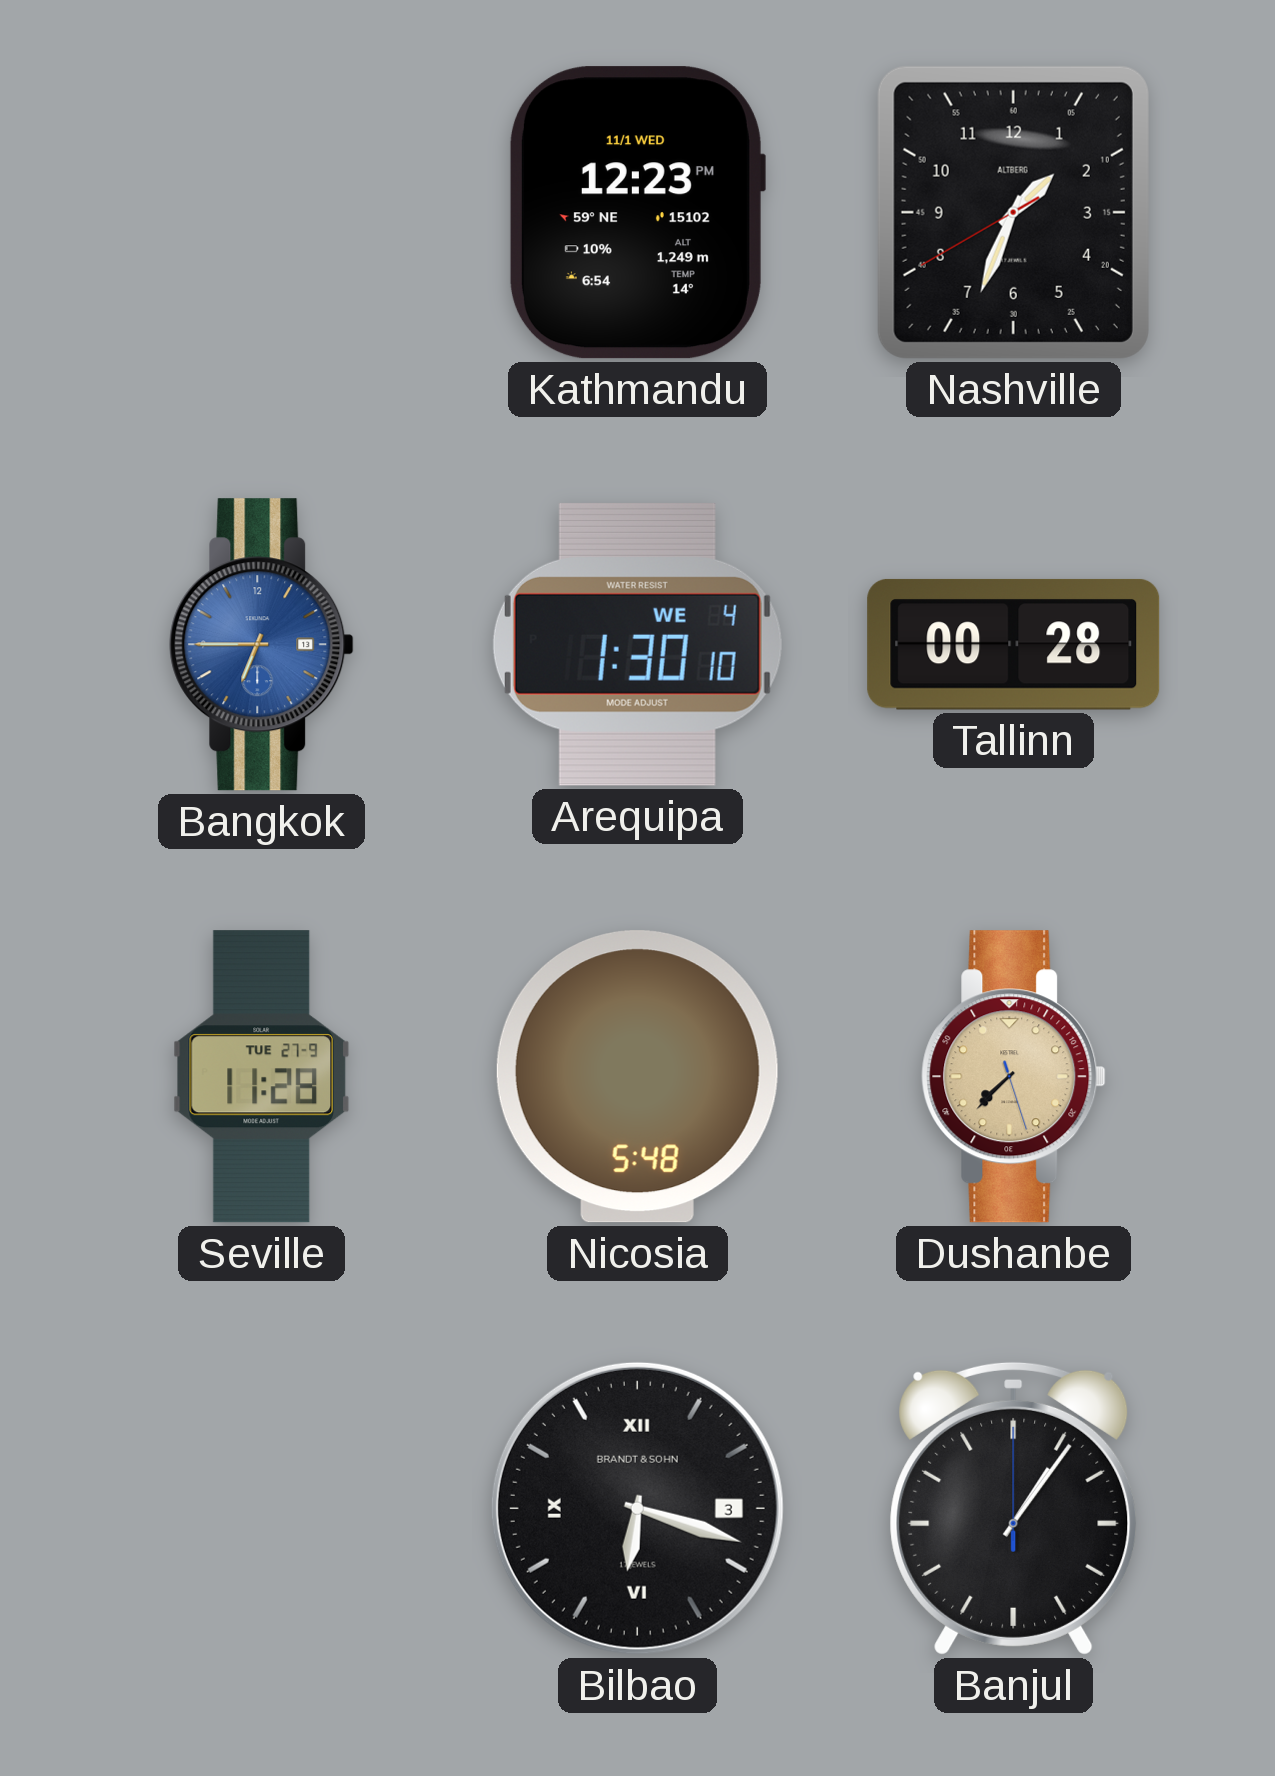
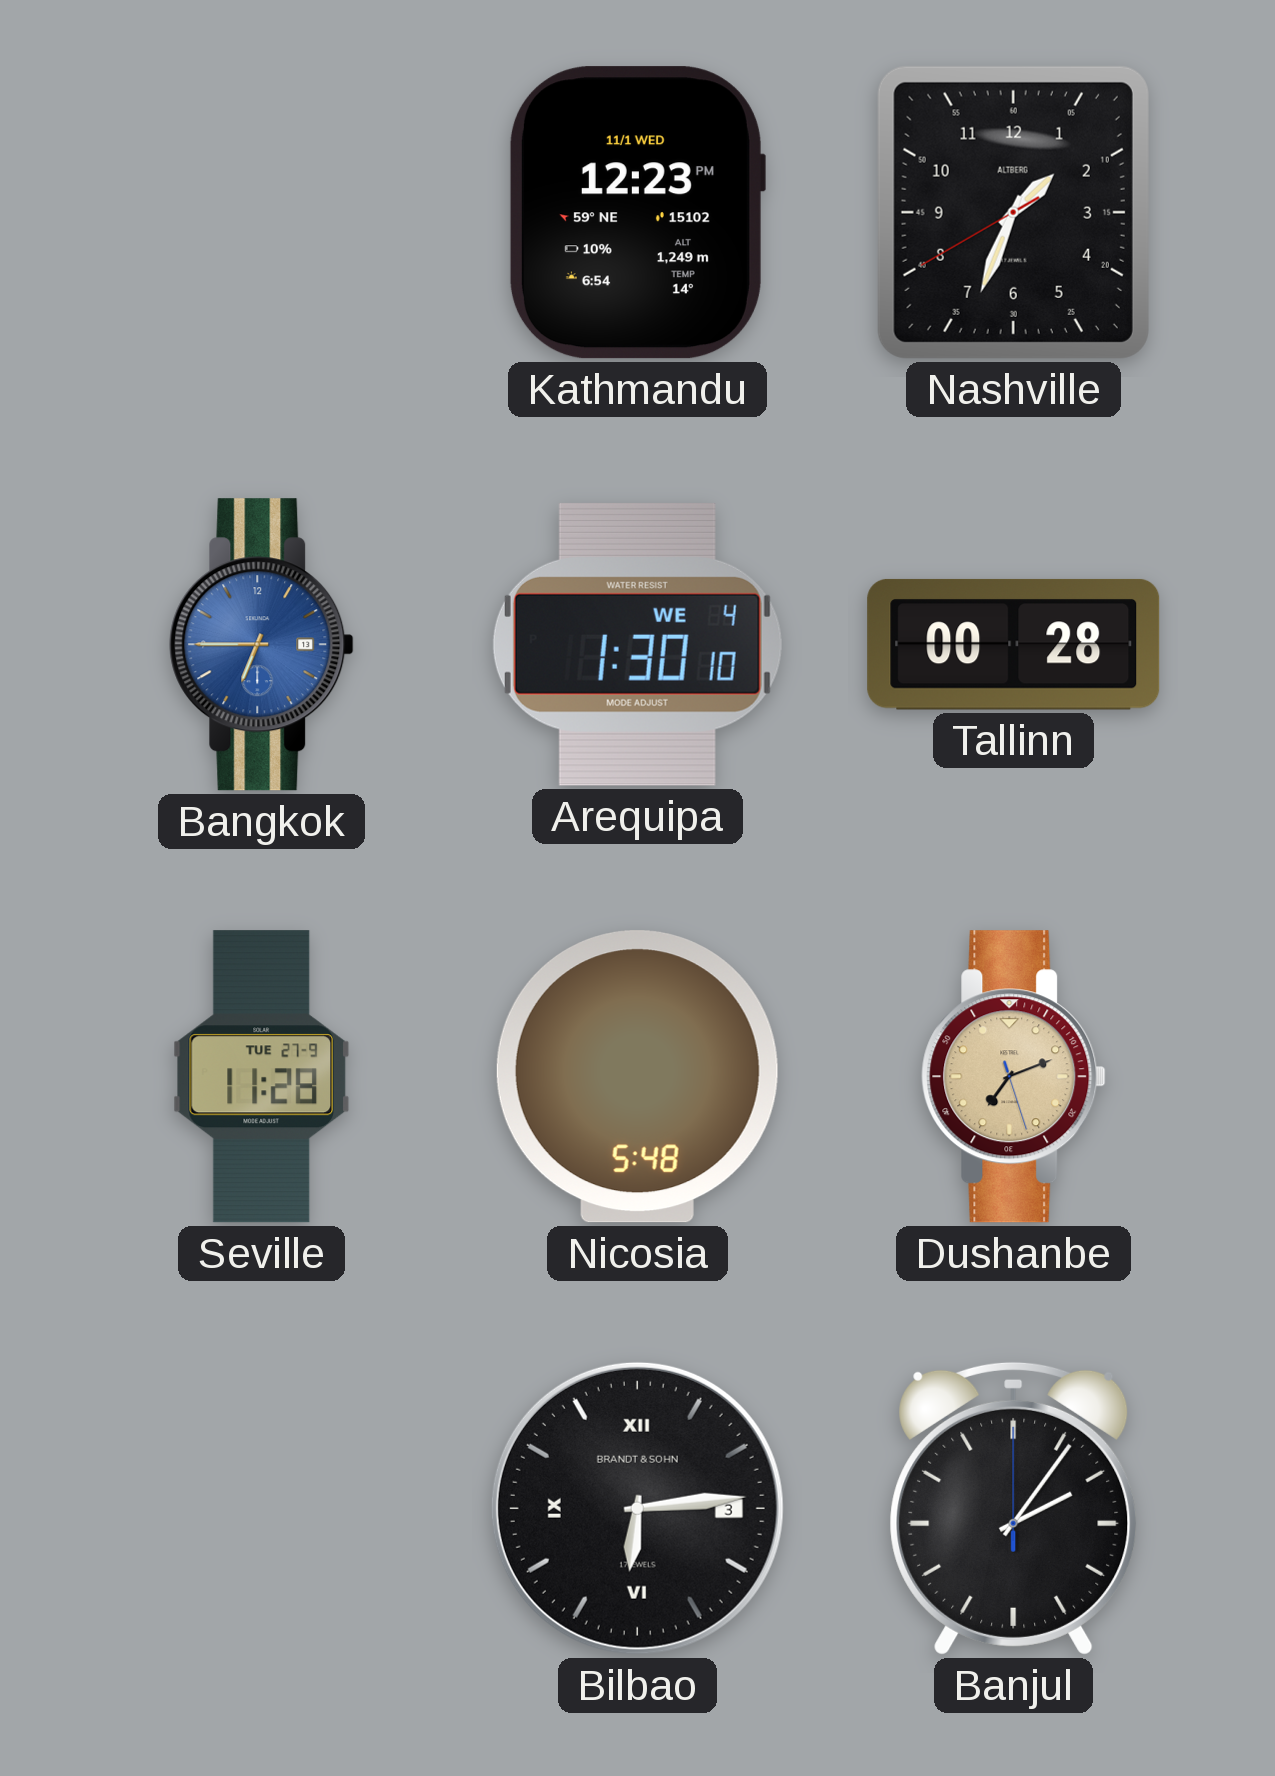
Dushanbe: 7:37 -> 7:11
Bilbao: 6:18 -> 6:14
Banjul: 1:06 -> 2:06
